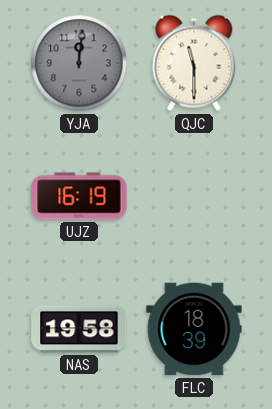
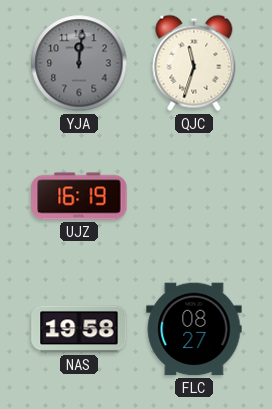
QJC: 11:30 -> 11:33
FLC: 18:39 -> 08:27
